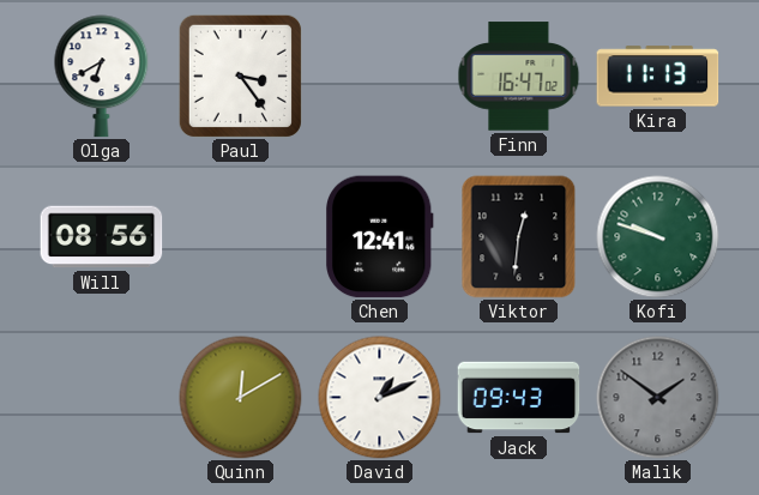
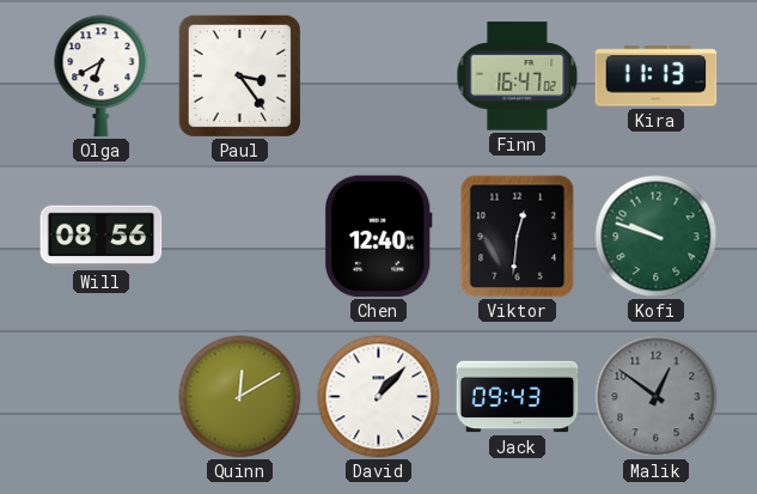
Chen: 12:41 -> 12:40
David: 1:11 -> 1:07
Malik: 1:51 -> 12:51
